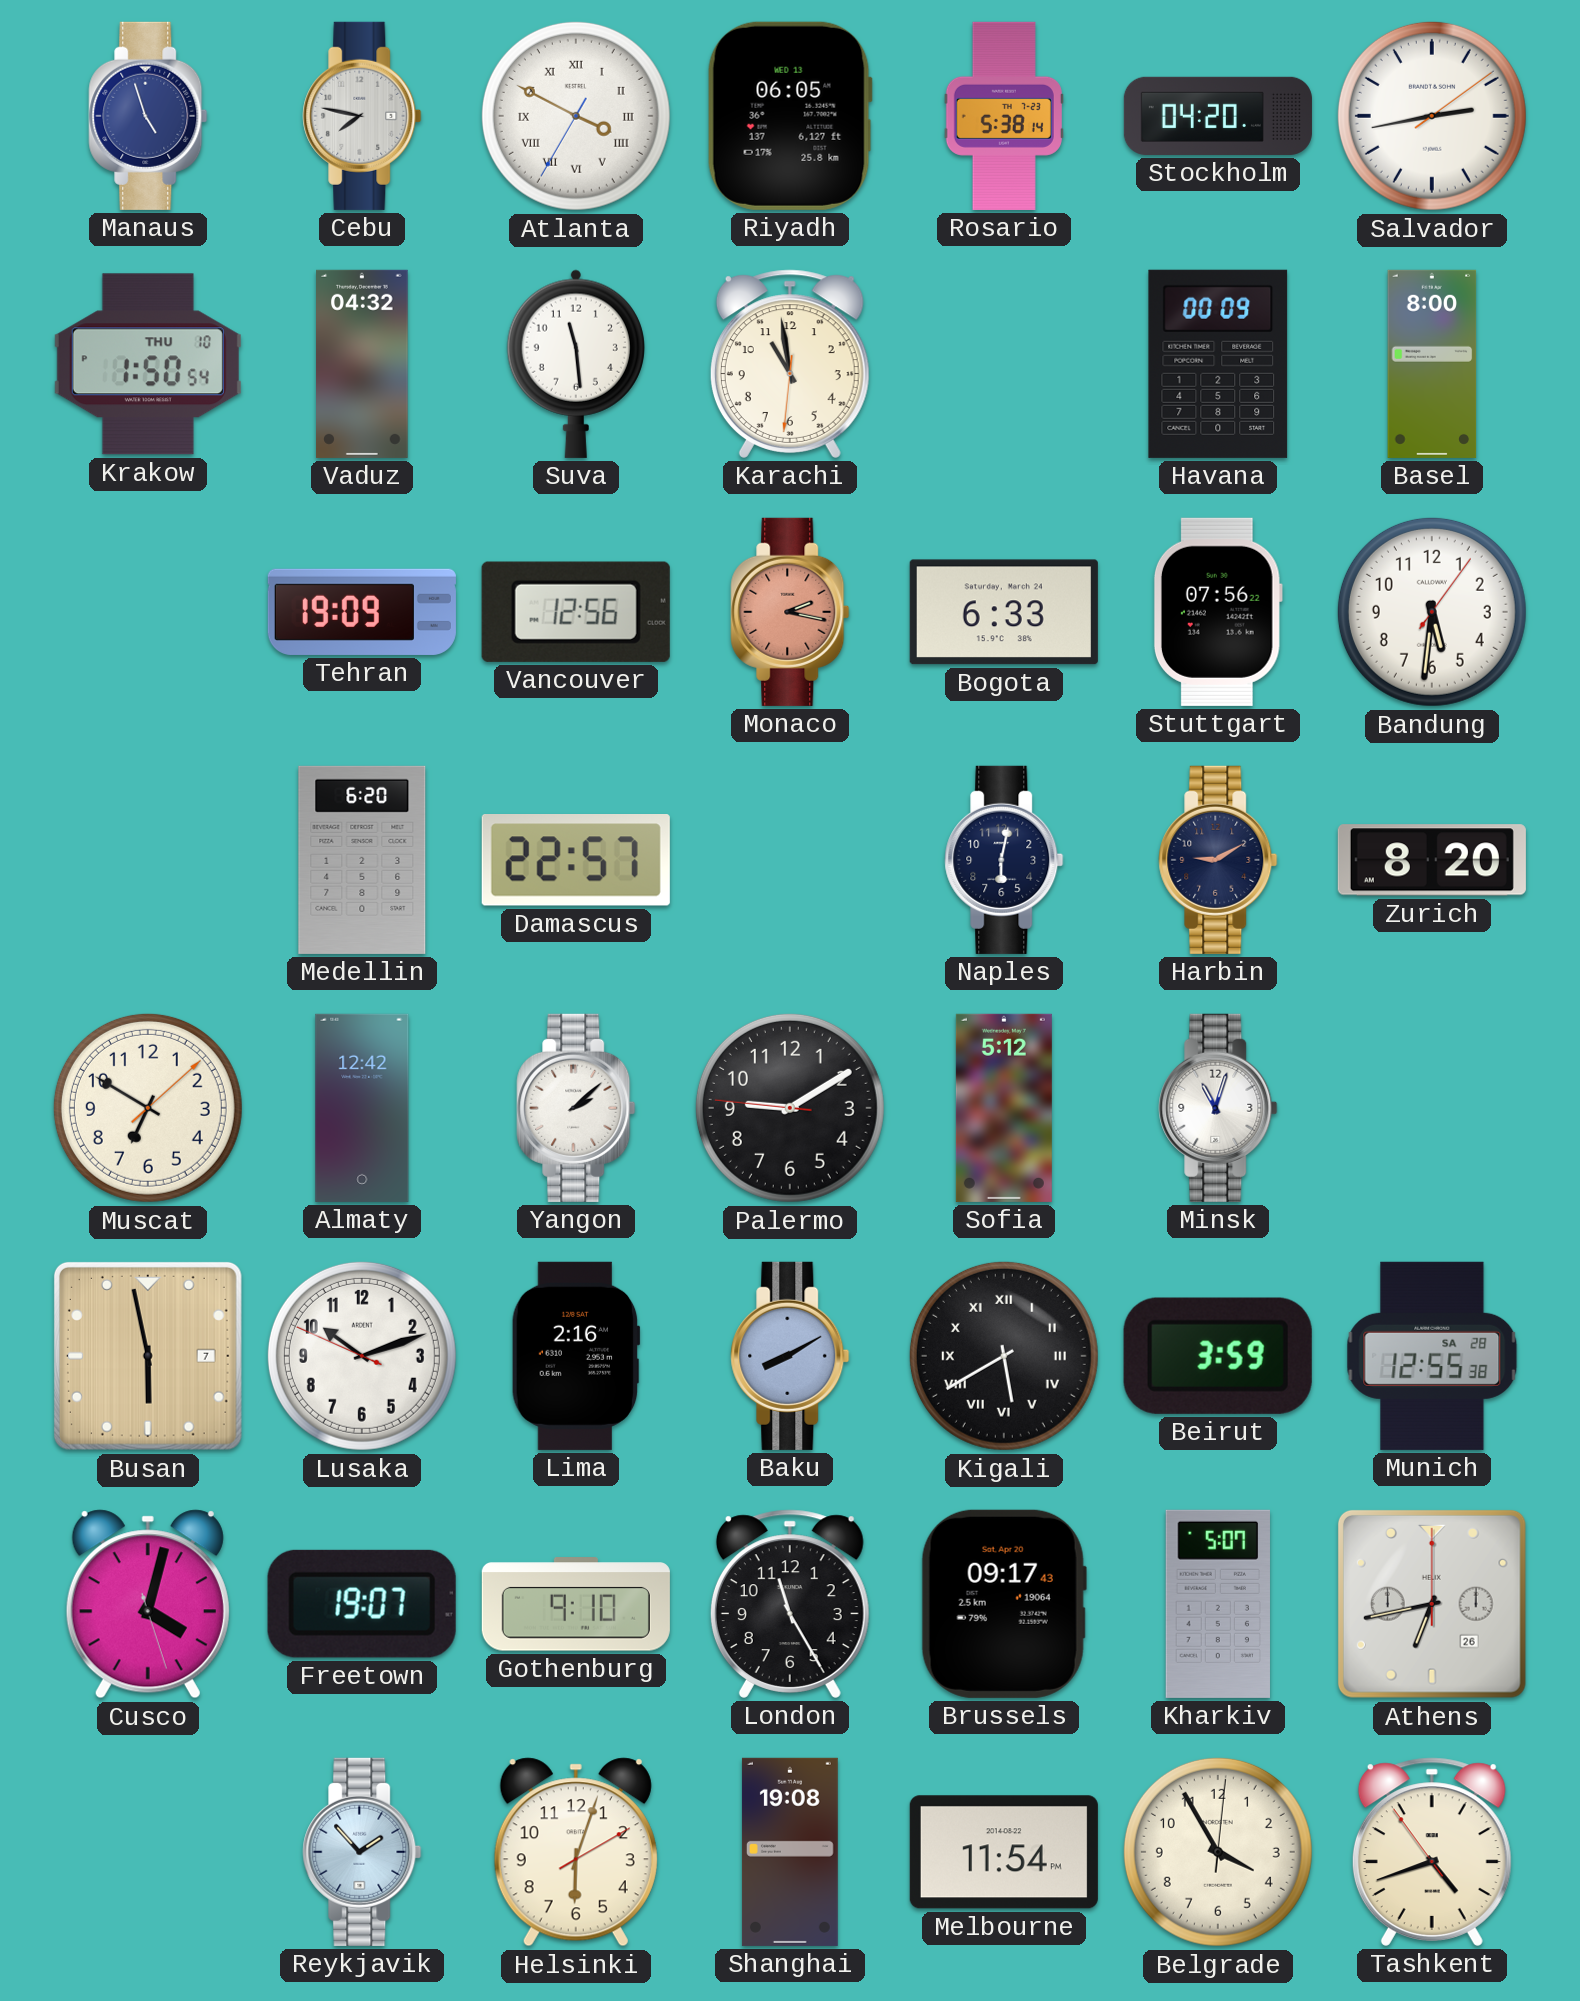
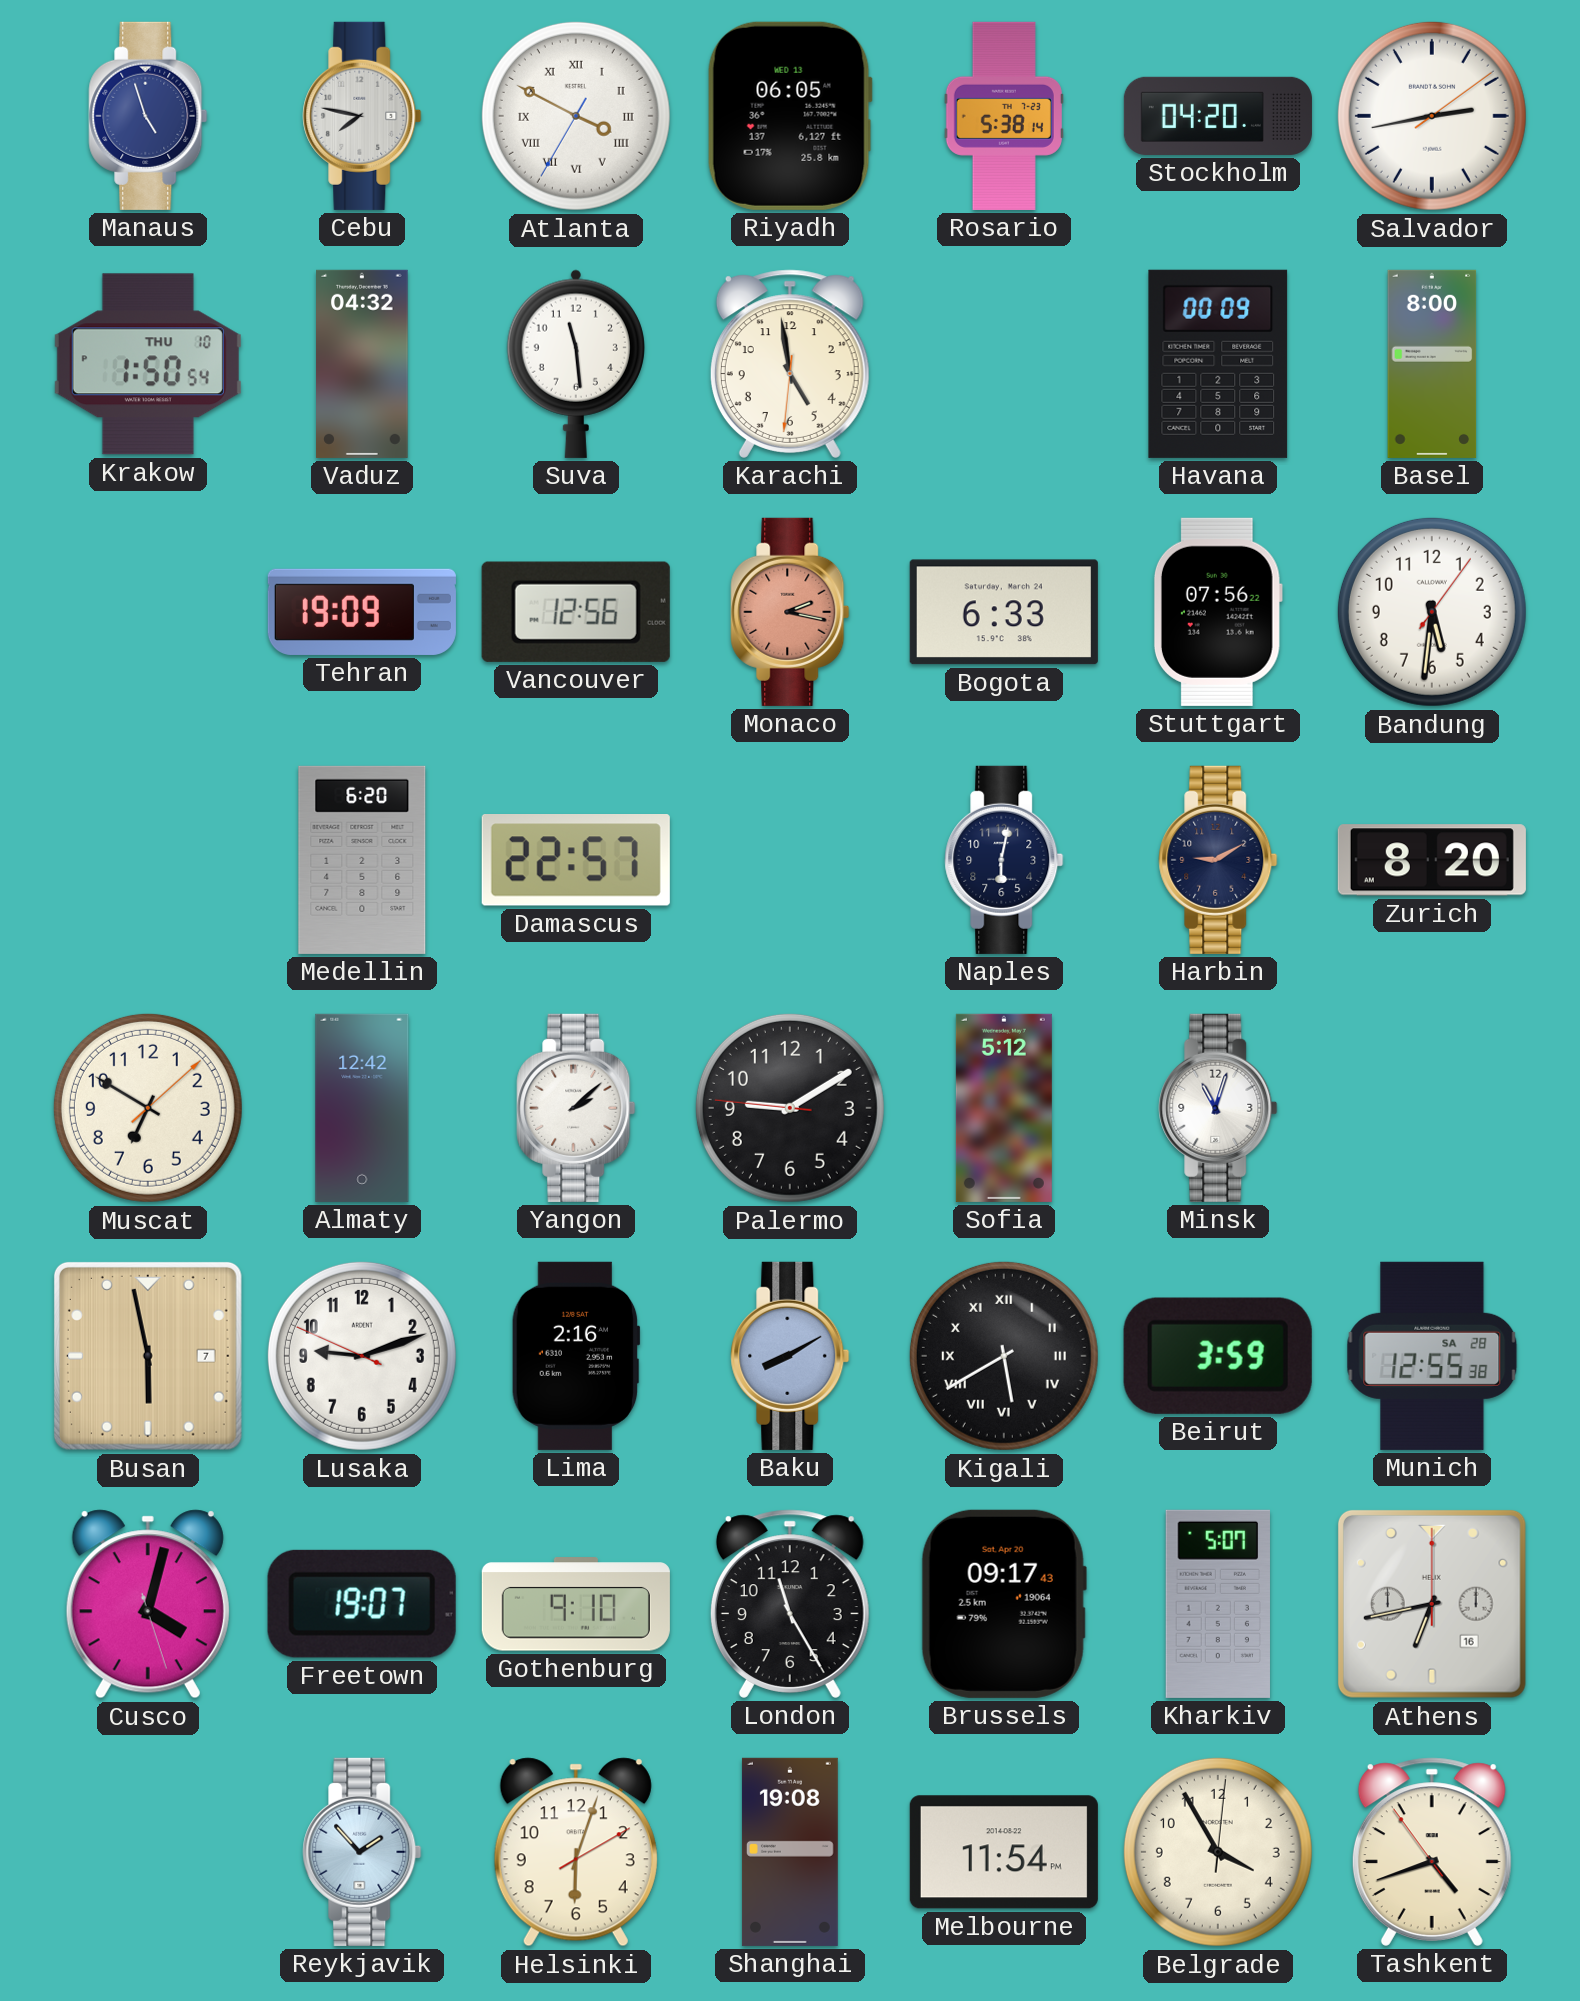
Karachi: 10:58 -> 4:58
Lusaka: 10:11 -> 9:11
Athens date: 26 -> 16
